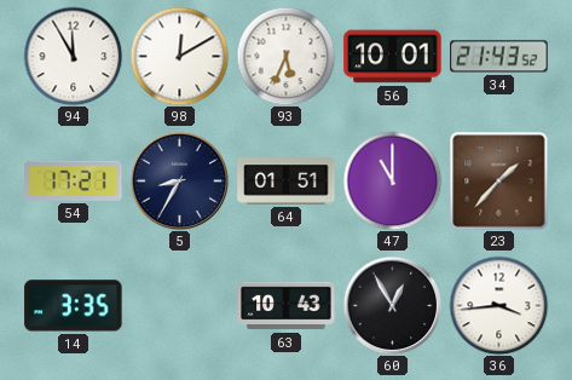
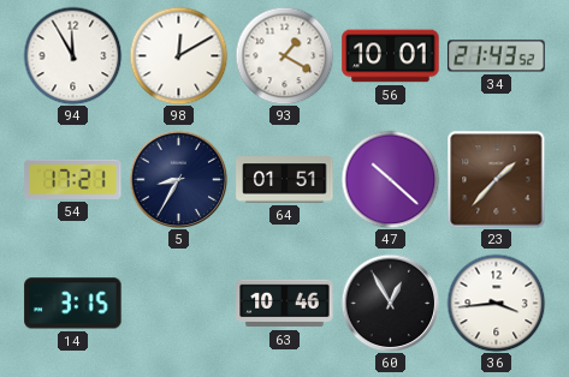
93: 5:34 -> 1:20
47: 11:00 -> 10:22
14: 3:35 -> 3:15
63: 10:43 -> 10:46
